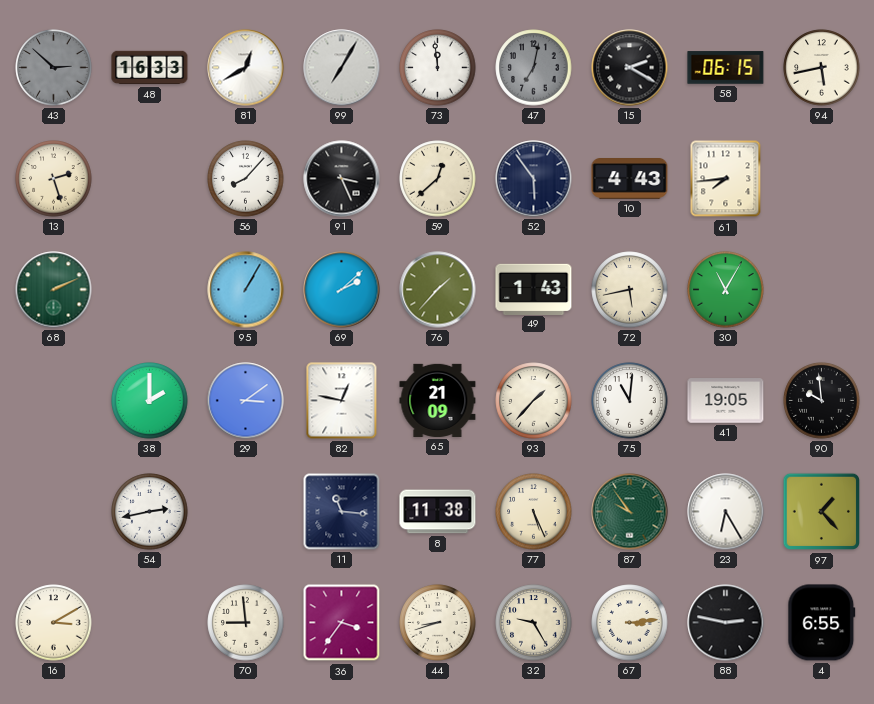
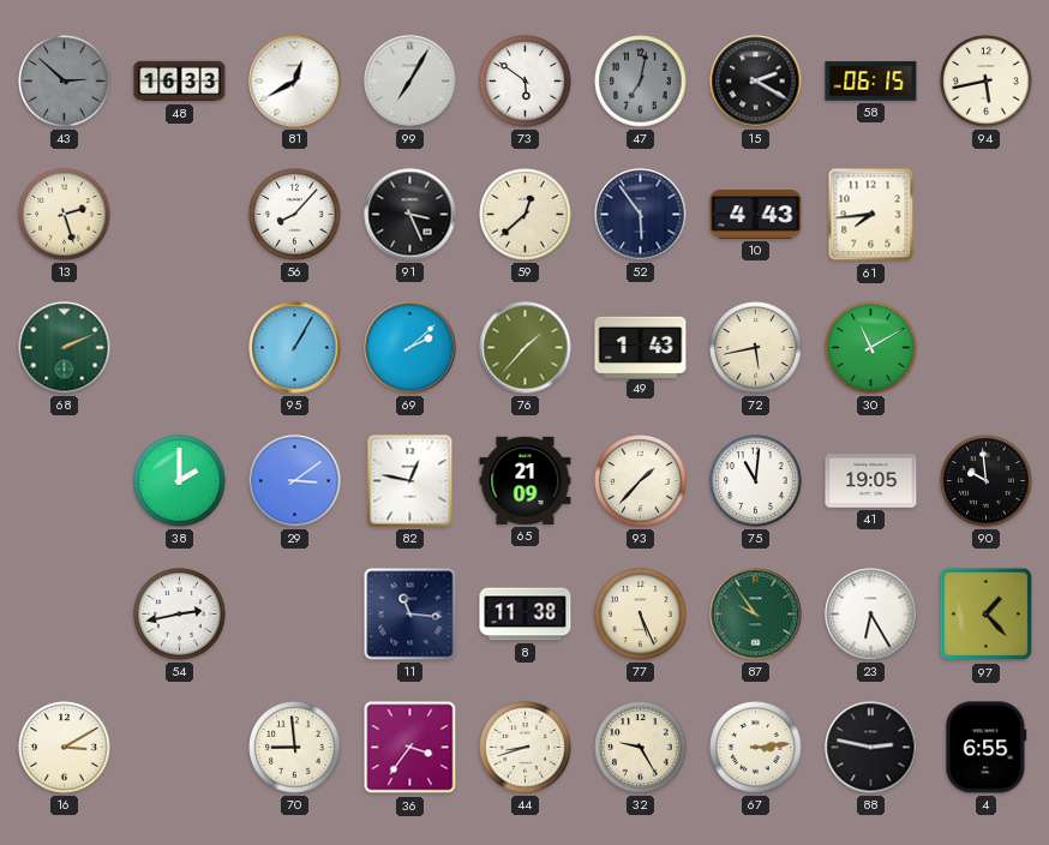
73: 11:59 -> 5:51
30: 11:05 -> 11:10
